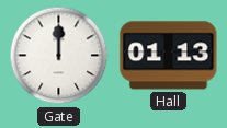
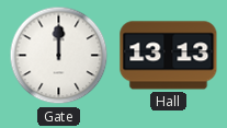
Hall: 01:13 -> 13:13
